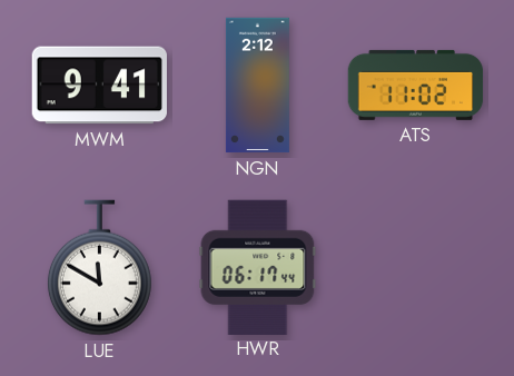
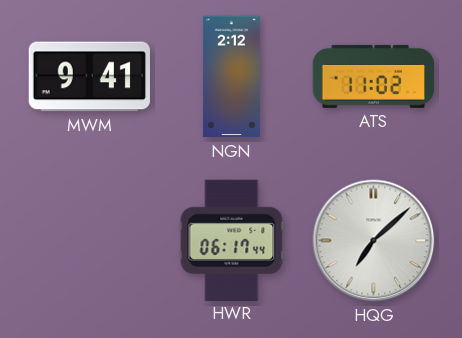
LUE: 11:50 -> none
HQG: none -> 7:08
